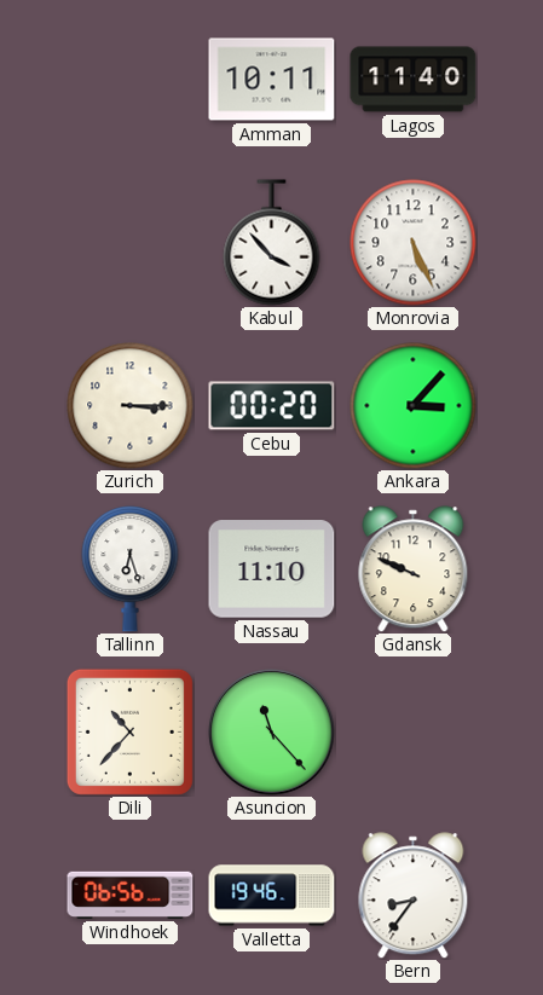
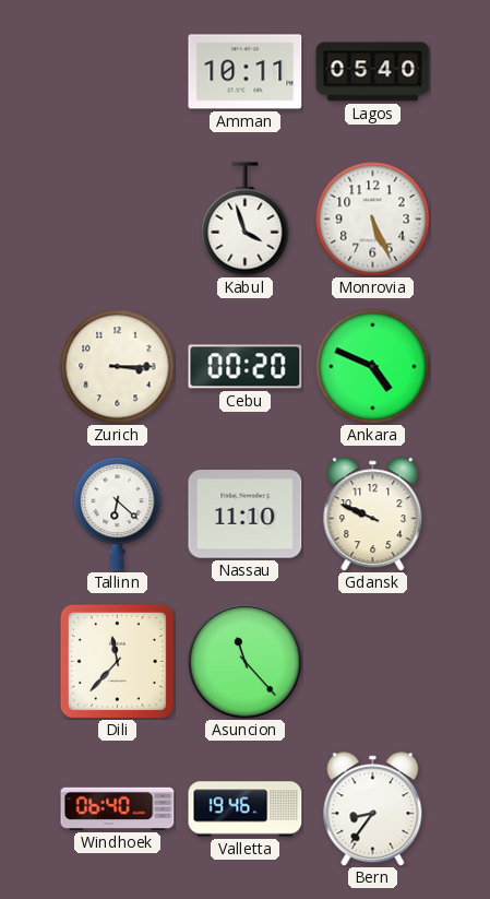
Lagos: 11:40 -> 05:40
Kabul: 3:53 -> 3:57
Ankara: 3:07 -> 4:49
Tallinn: 6:27 -> 6:22
Dili: 10:37 -> 11:37
Windhoek: 06:56 -> 06:40
